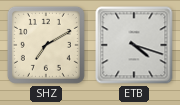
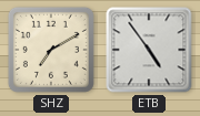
ETB: 4:18 -> 4:54
